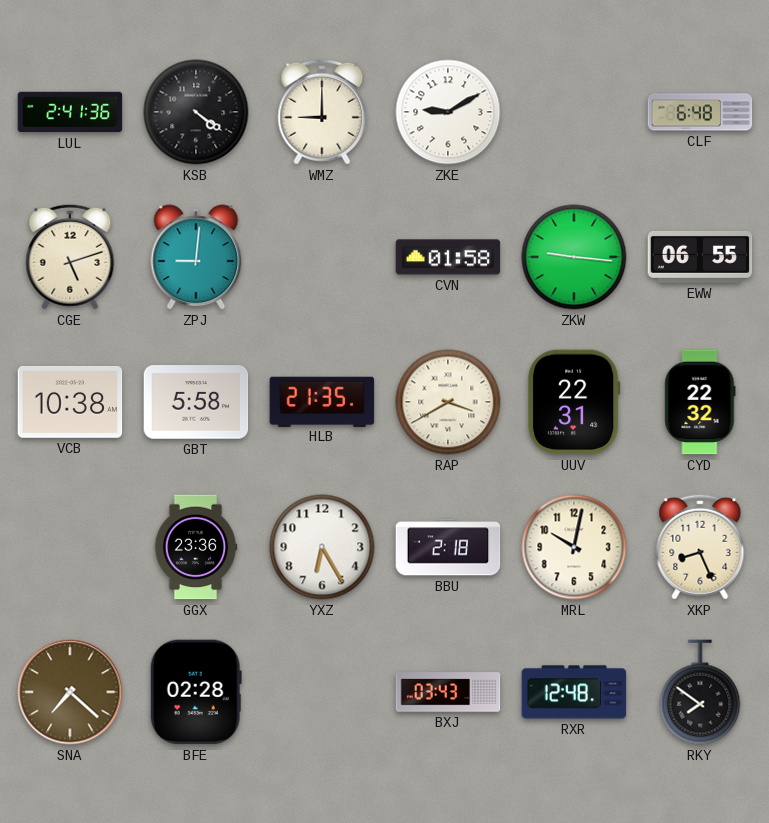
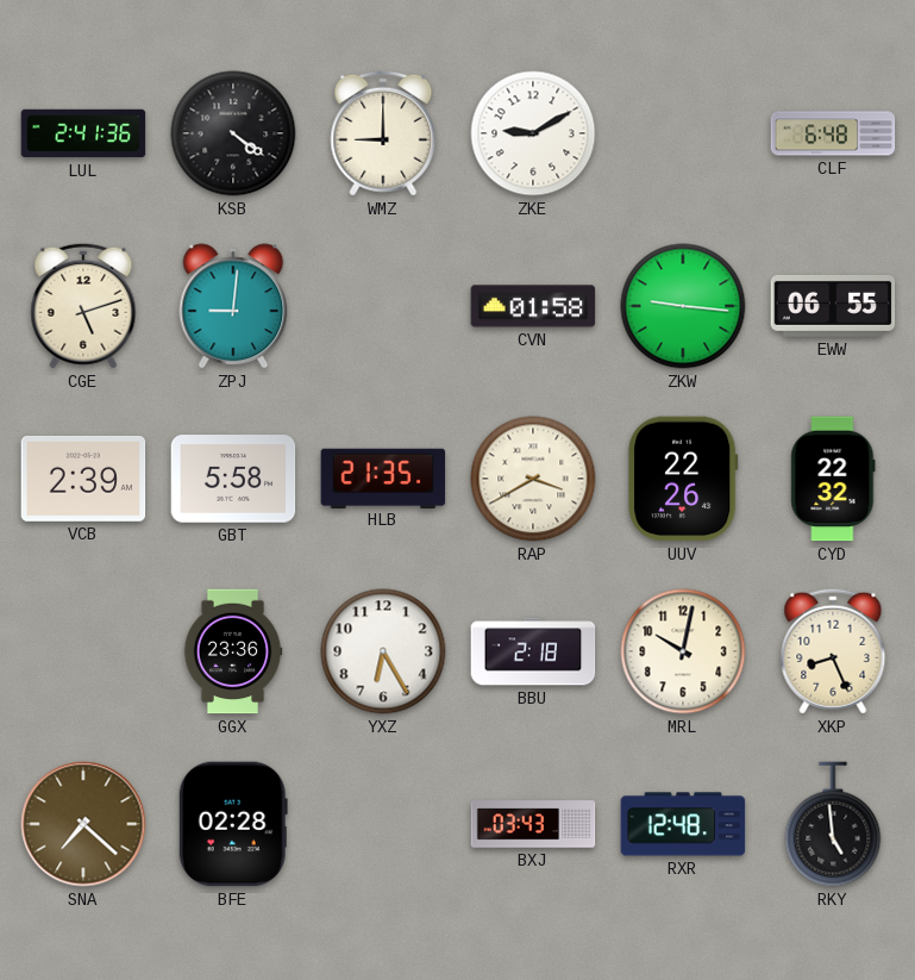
VCB: 10:38 -> 2:39
UUV: 22:31 -> 22:26
RKY: 7:51 -> 4:59
